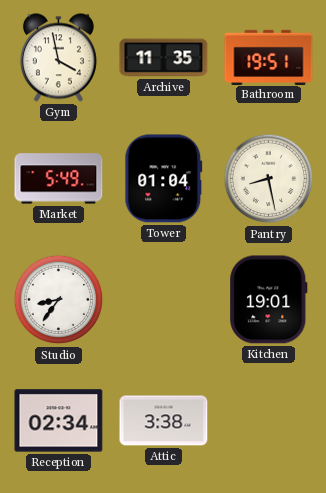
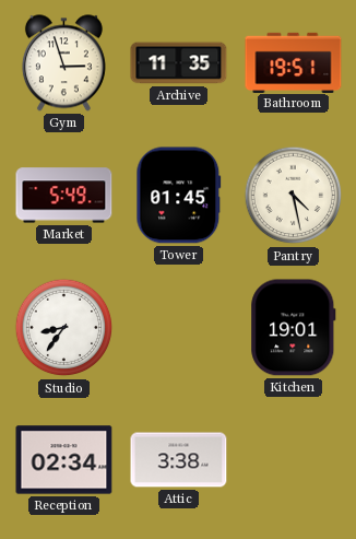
Gym: 3:58 -> 2:57
Tower: 01:04 -> 01:45
Pantry: 8:28 -> 4:28
